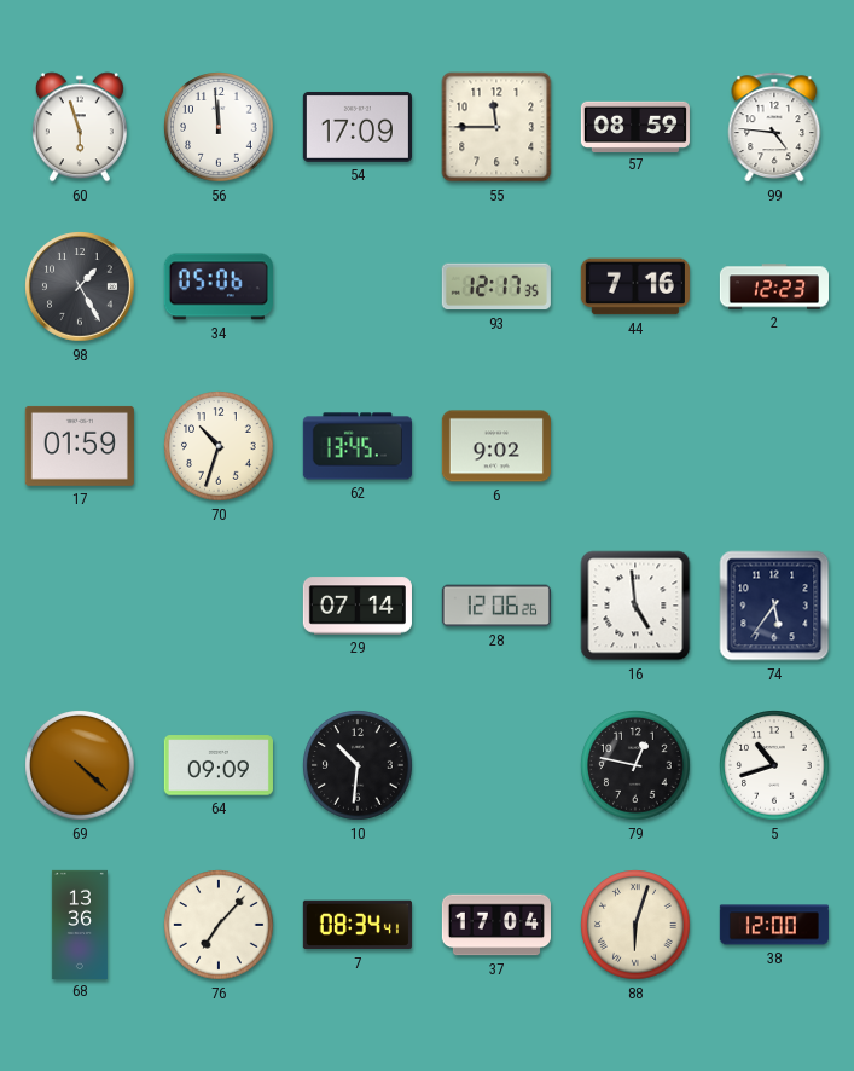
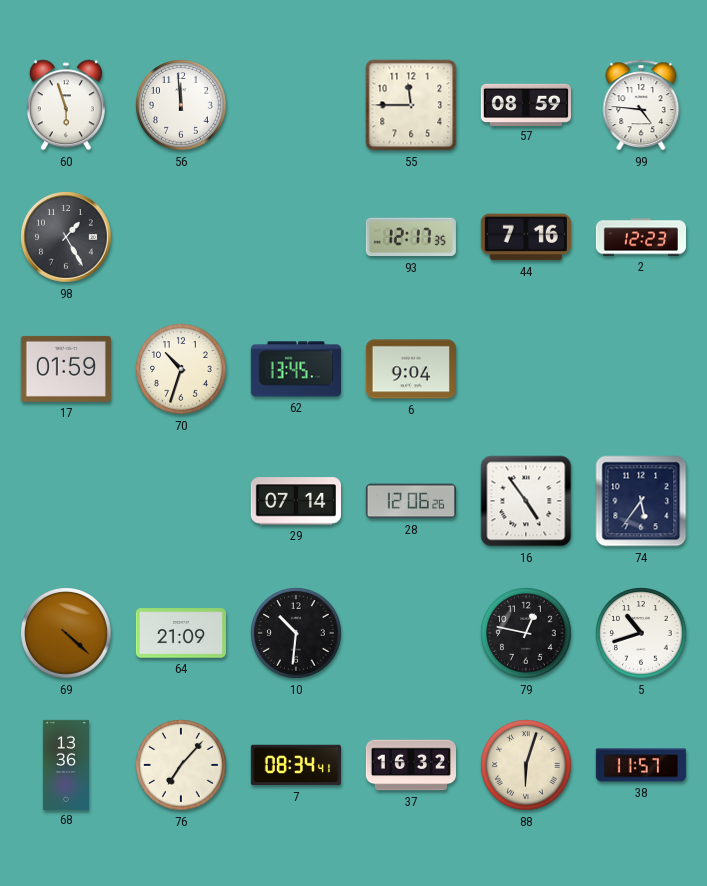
54: 17:09 -> none
34: 05:06 -> none
6: 9:02 -> 9:04
16: 4:59 -> 4:54
64: 09:09 -> 21:09
37: 17:04 -> 16:32
38: 12:00 -> 11:57
